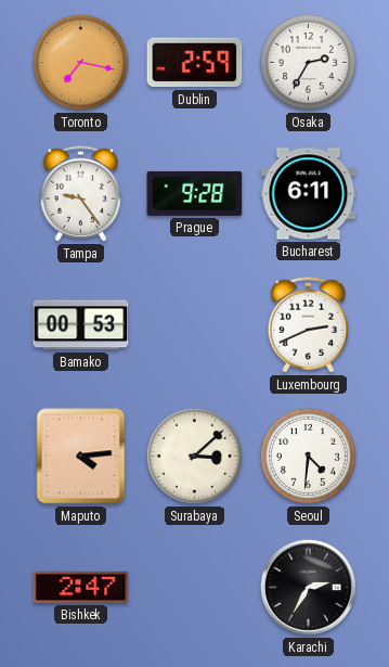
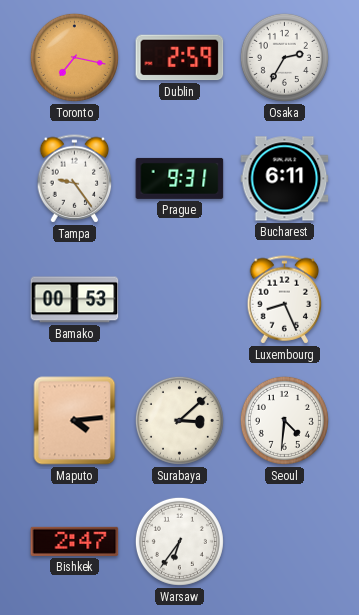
Prague: 9:28 -> 9:31
Luxembourg: 2:41 -> 8:26
Warsaw: none -> 6:36
Karachi: 2:35 -> none
